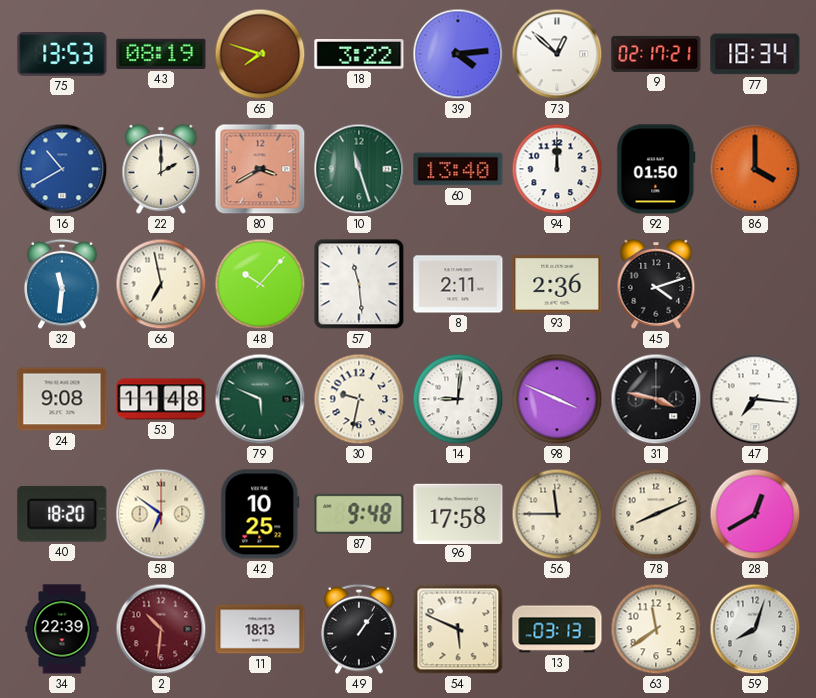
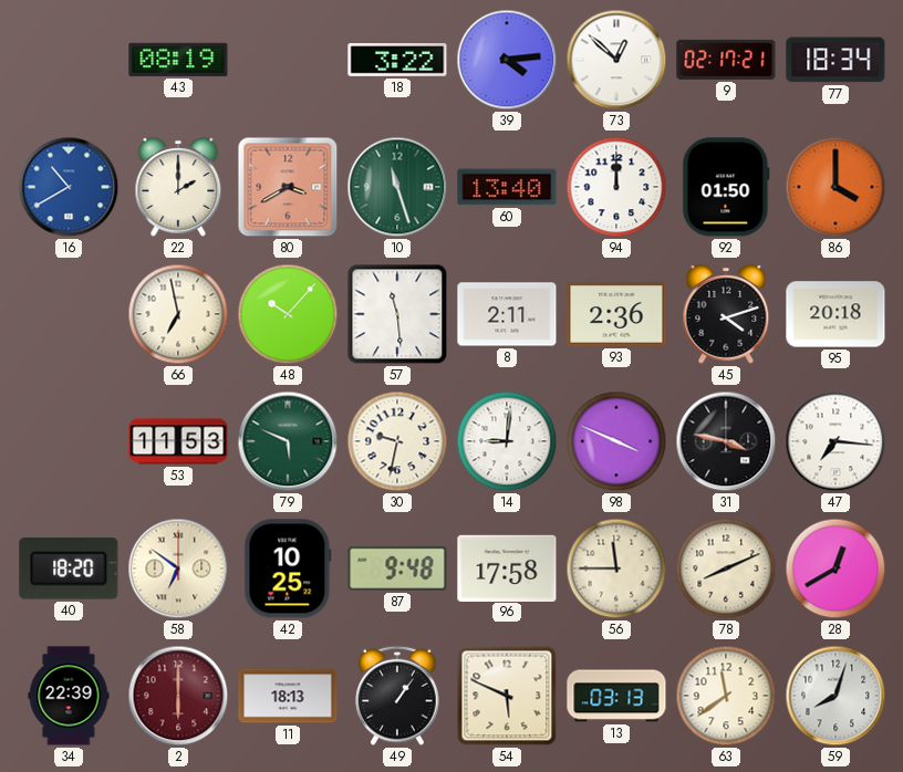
75: 13:53 -> none
65: 7:48 -> none
32: 11:31 -> none
95: none -> 20:18
24: 9:08 -> none
53: 11:48 -> 11:53
2: 10:31 -> 6:00
